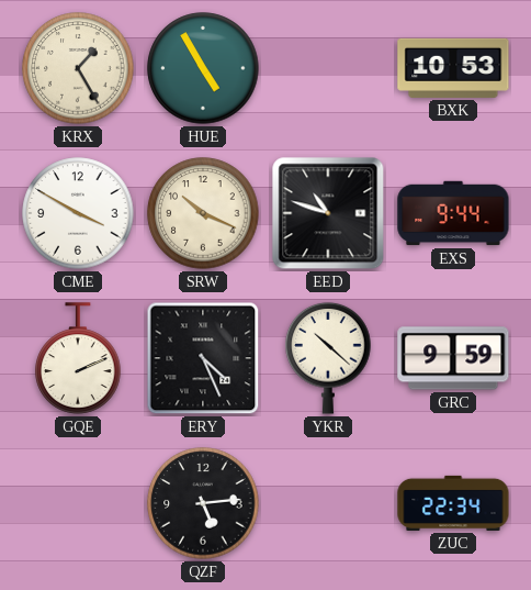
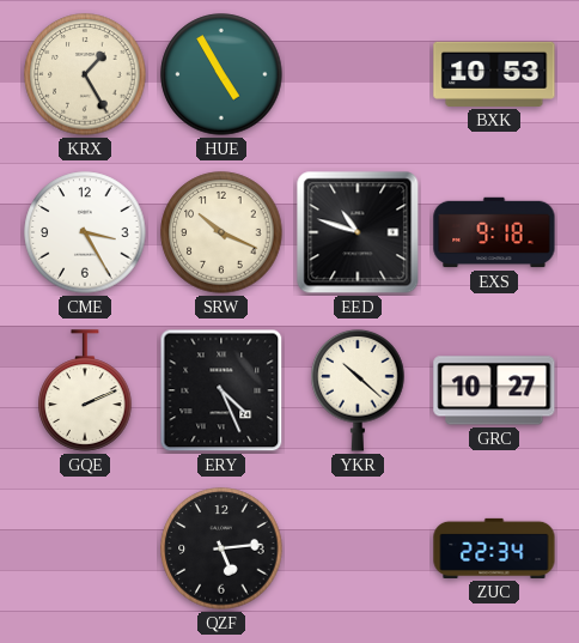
CME: 3:50 -> 3:25
EXS: 9:44 -> 9:18
GRC: 9:59 -> 10:27
